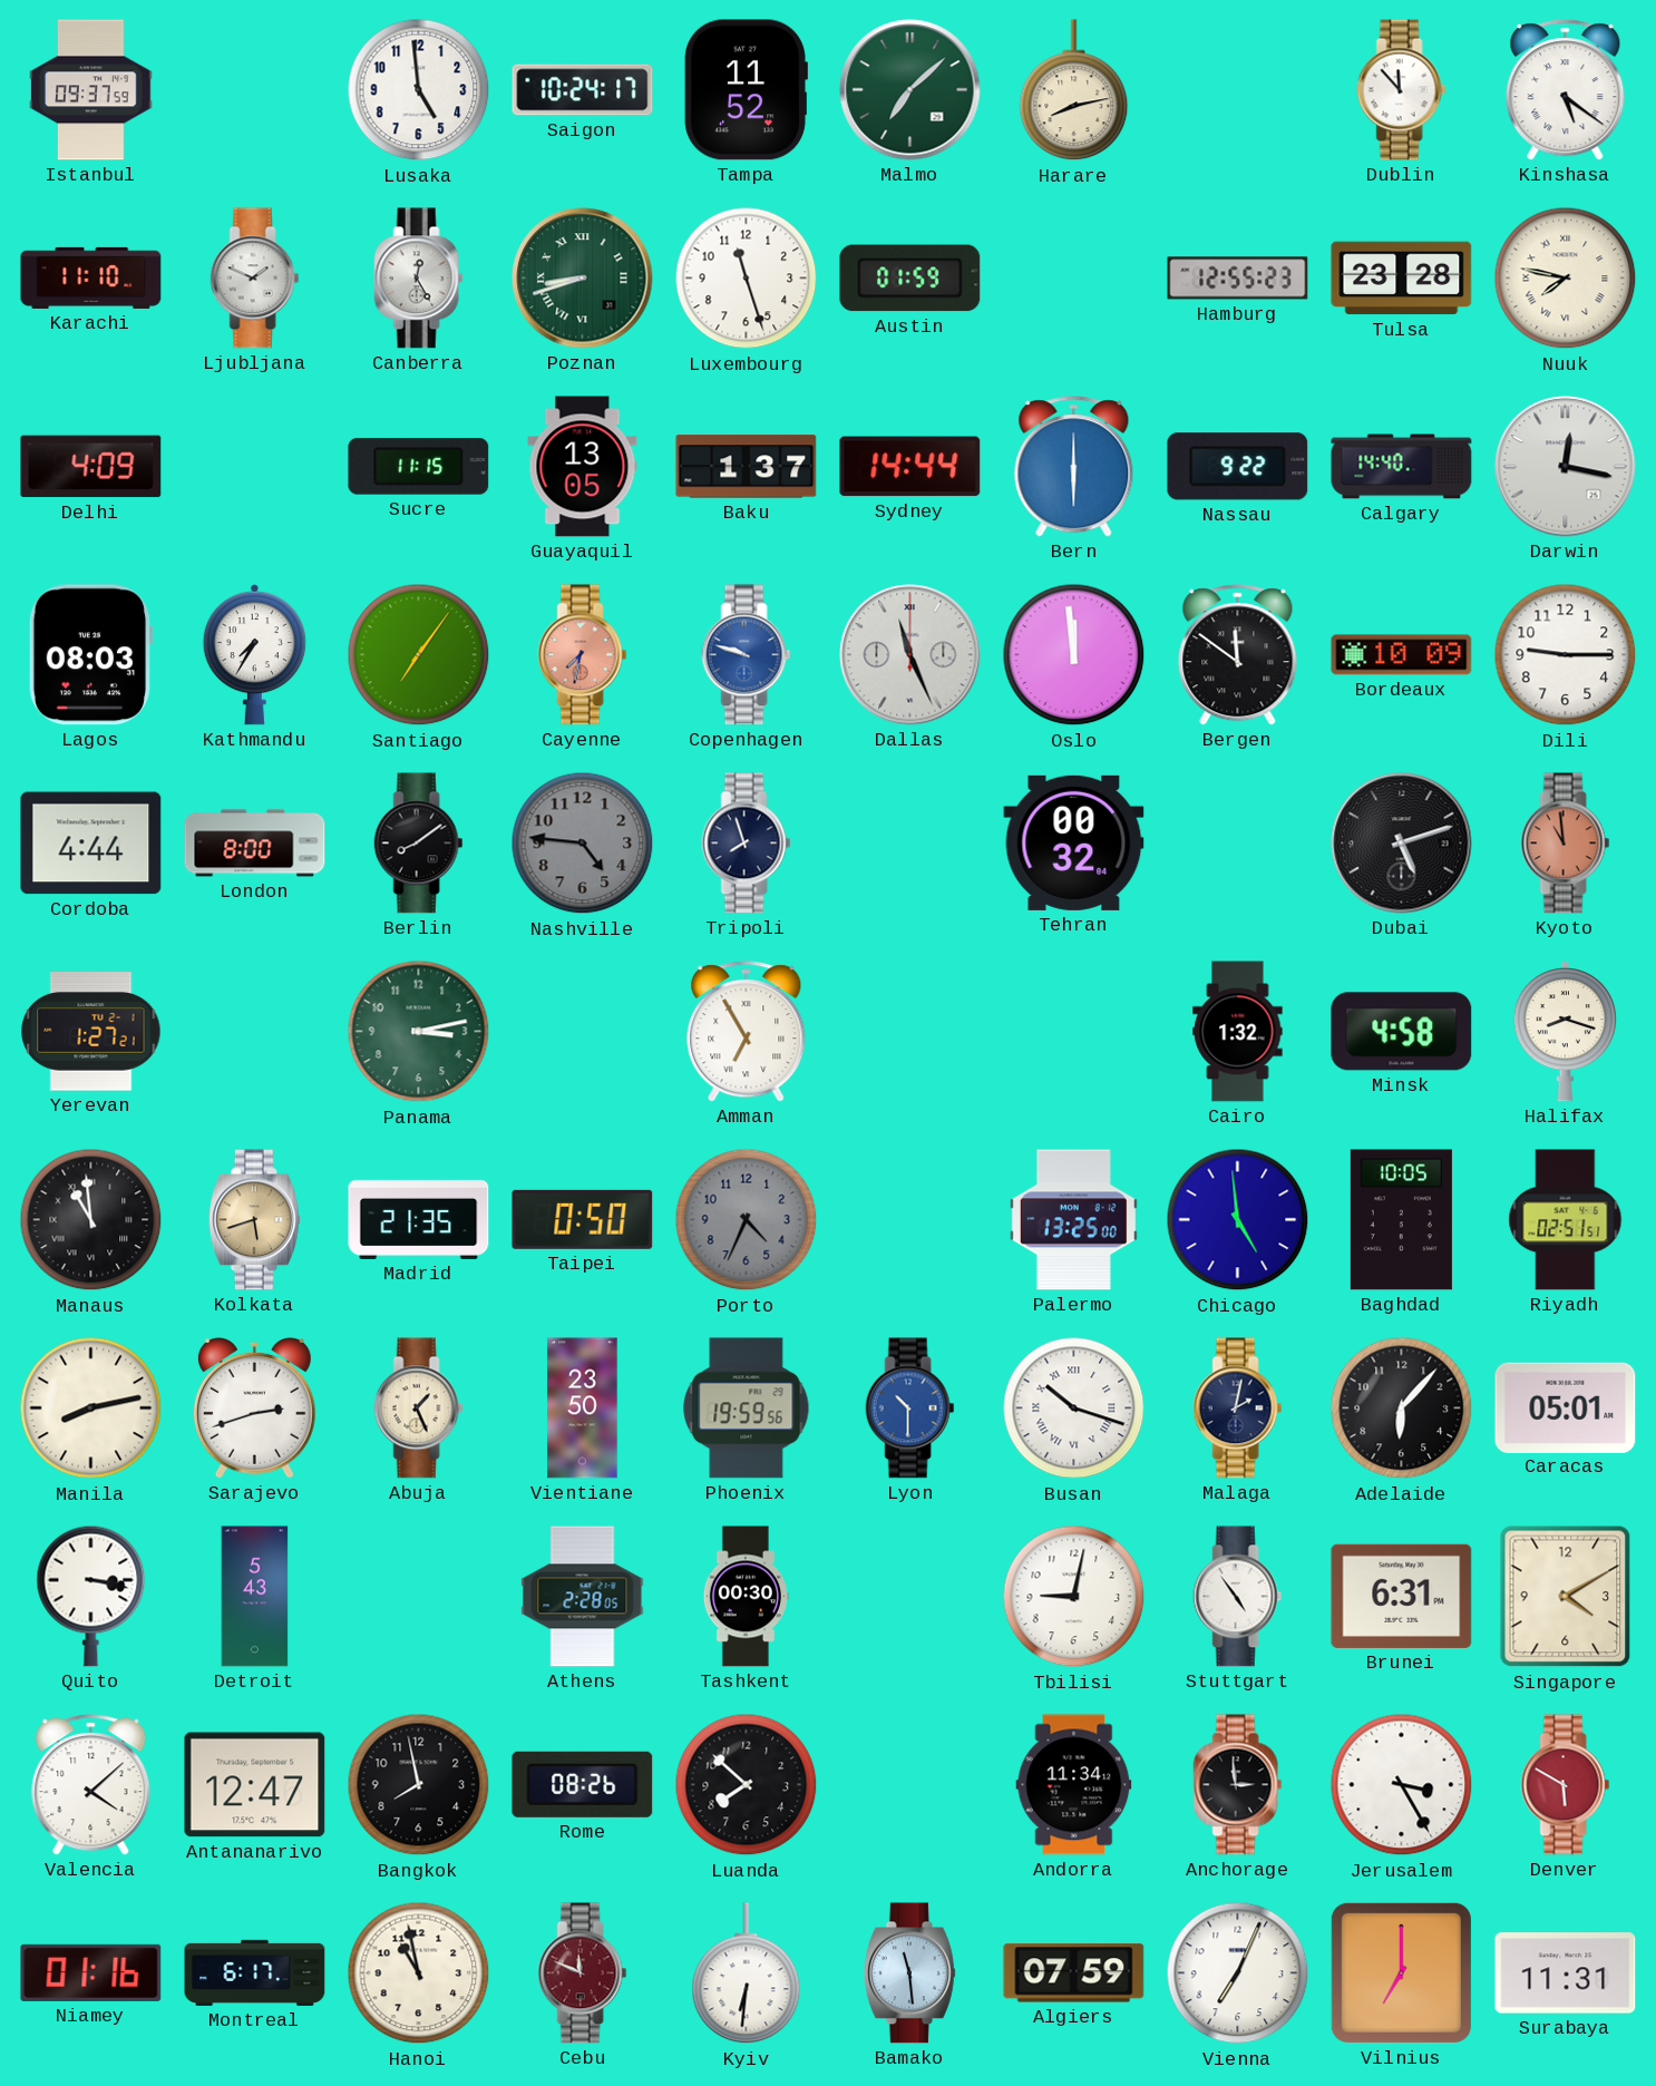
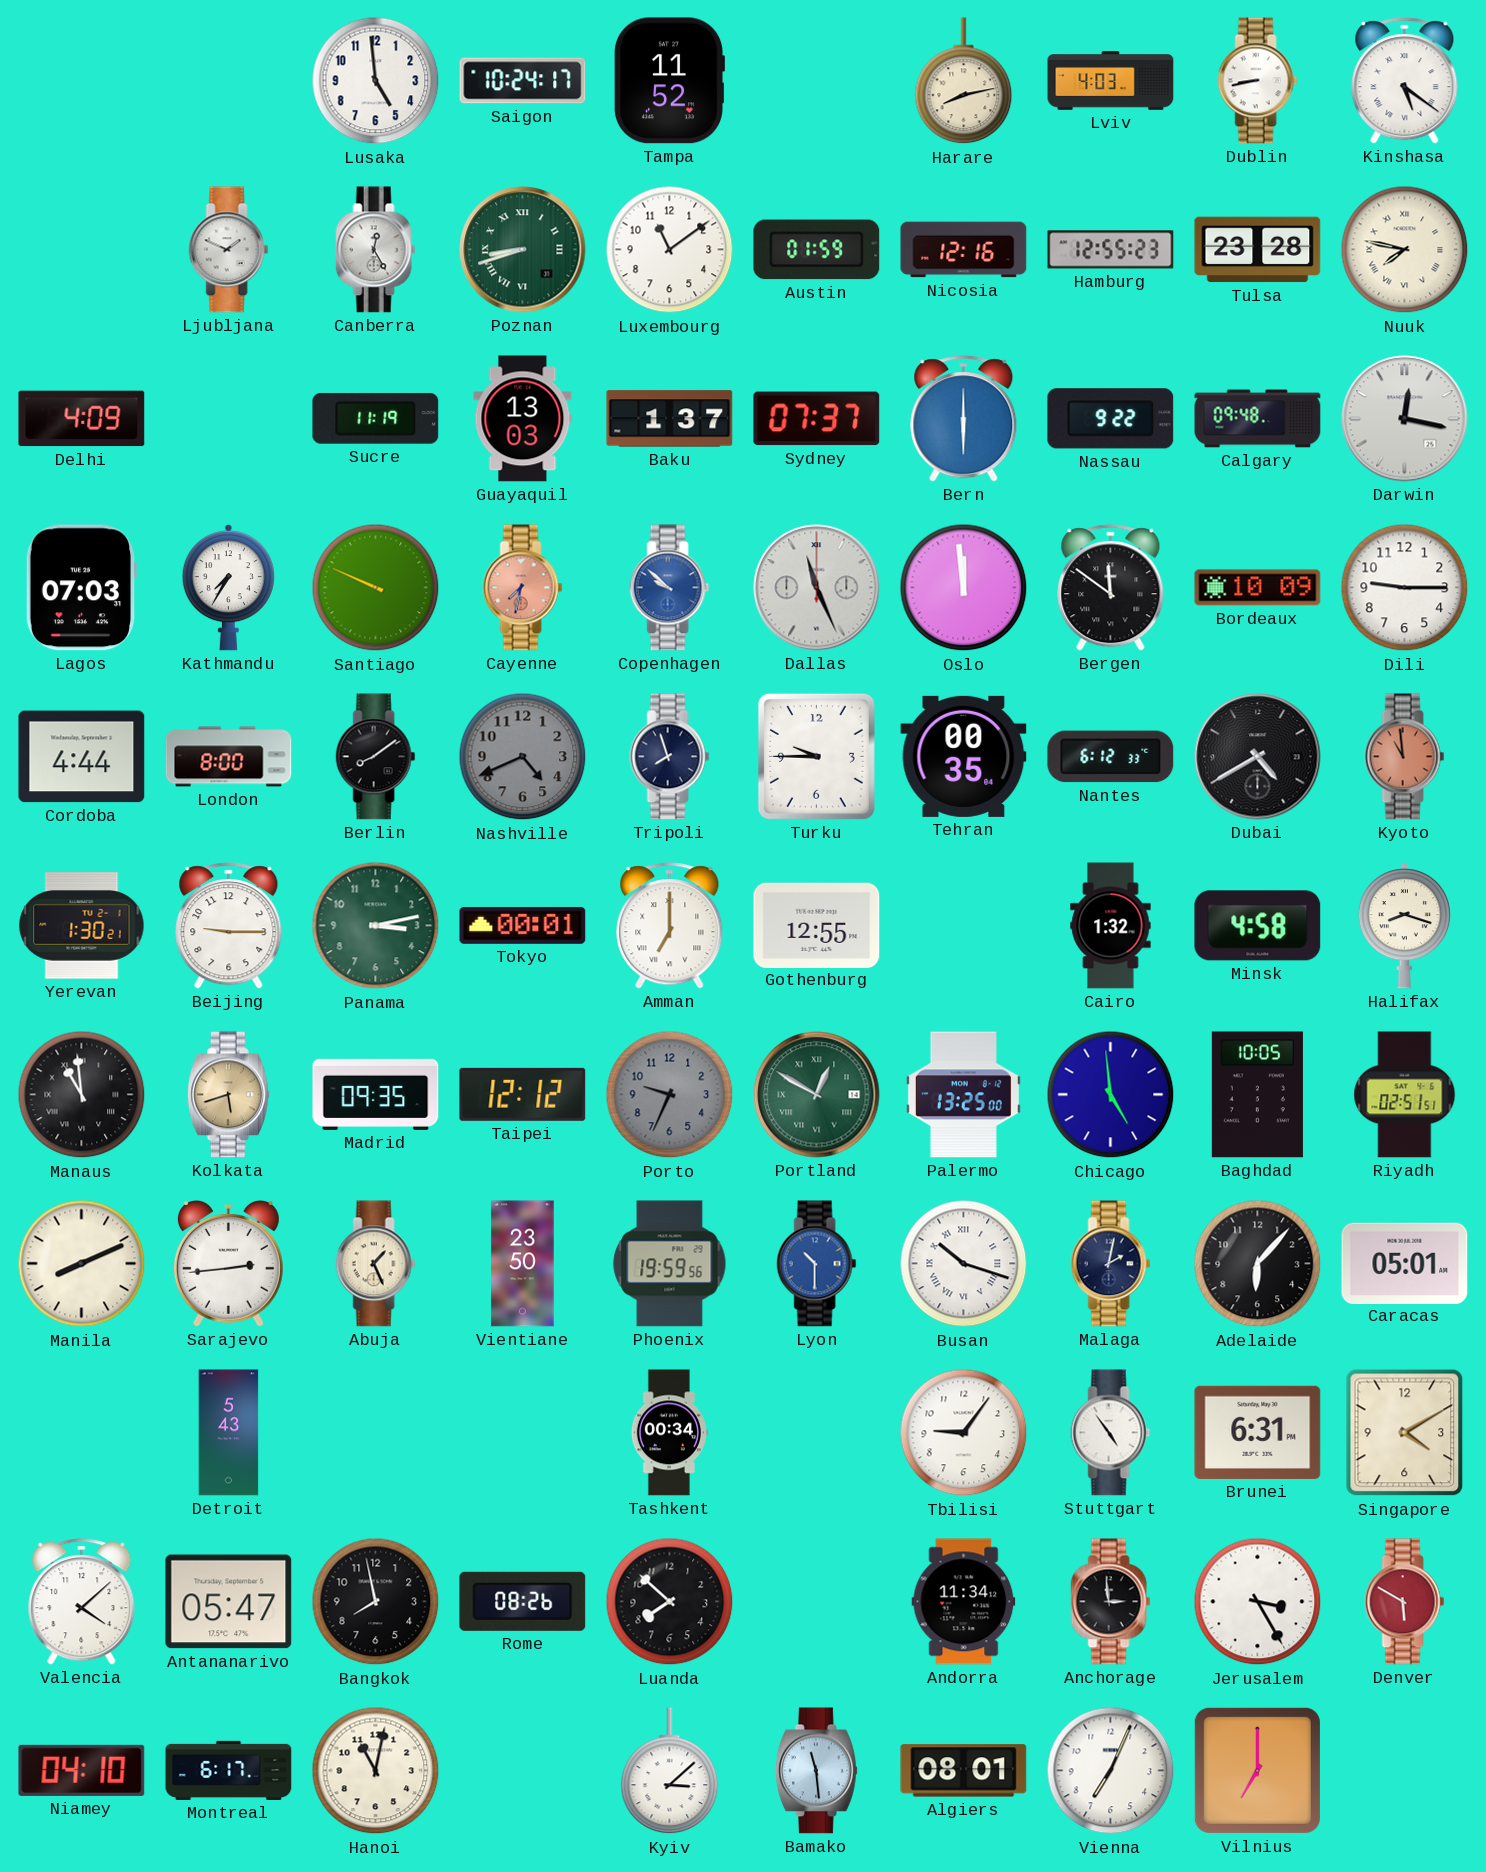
Istanbul: 09:37 -> none
Malmo: 7:08 -> none
Lviv: none -> 4:03
Dublin: 11:53 -> 8:43
Karachi: 11:10 -> none
Luxembourg: 11:27 -> 11:09
Nicosia: none -> 12:16
Sucre: 11:15 -> 11:19
Guayaquil: 13:05 -> 13:03
Sydney: 14:44 -> 07:37
Calgary: 14:40 -> 09:48
Lagos: 08:03 -> 07:03
Santiago: 7:06 -> 9:49
Copenhagen: 9:48 -> 9:52
Nashville: 4:46 -> 4:41
Turku: none -> 9:45
Tehran: 00:32 -> 00:35
Nantes: none -> 6:12
Dubai: 5:12 -> 4:40
Yerevan: 1:27 -> 1:30
Beijing: none -> 9:15
Tokyo: none -> 00:01
Amman: 6:55 -> 7:00
Gothenburg: none -> 12:55
Madrid: 21:35 -> 09:35
Taipei: 0:50 -> 12:12
Porto: 4:34 -> 9:34
Portland: none -> 12:50
Manila: 8:13 -> 8:11
Sarajevo: 2:42 -> 2:44
Quito: 3:17 -> none
Athens: 2:28 -> none
Tashkent: 00:30 -> 00:34
Tbilisi: 9:02 -> 9:06
Antananarivo: 12:47 -> 05:47
Niamey: 01:16 -> 04:10
Hanoi: 10:58 -> 11:02
Cebu: 11:49 -> none
Kyiv: 6:31 -> 3:08
Algiers: 07:59 -> 08:01
Surabaya: 11:31 -> none
